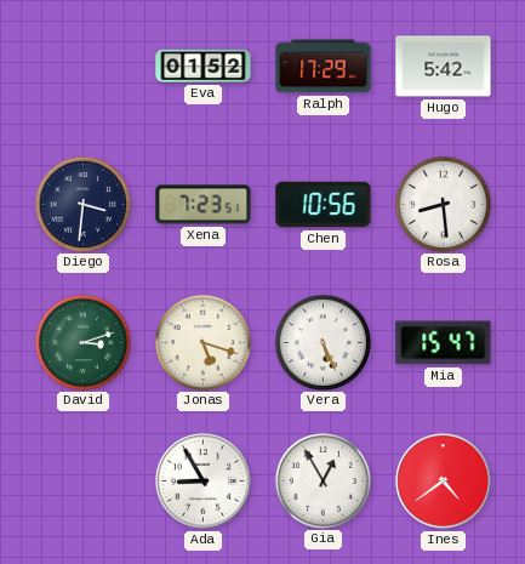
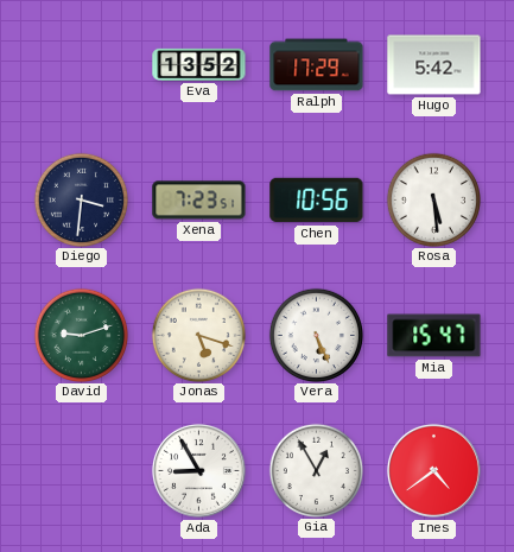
Eva: 01:52 -> 13:52
Rosa: 8:29 -> 5:29
David: 3:12 -> 9:12
